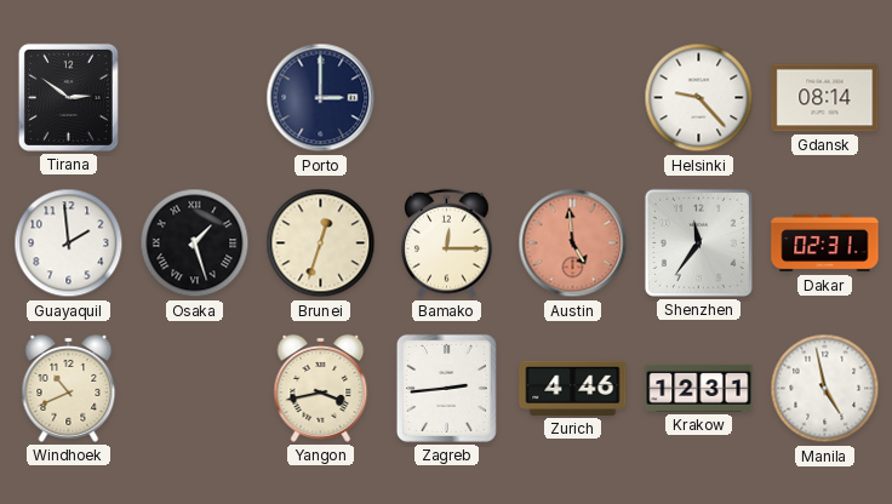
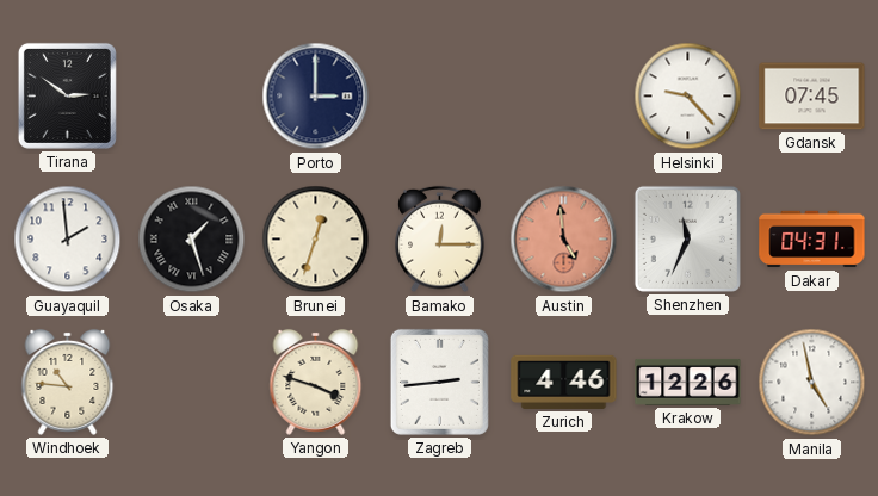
Gdansk: 08:14 -> 07:45
Shenzhen: 11:36 -> 11:34
Dakar: 02:31 -> 04:31
Windhoek: 10:41 -> 10:46
Yangon: 3:43 -> 3:48
Krakow: 12:31 -> 12:26
